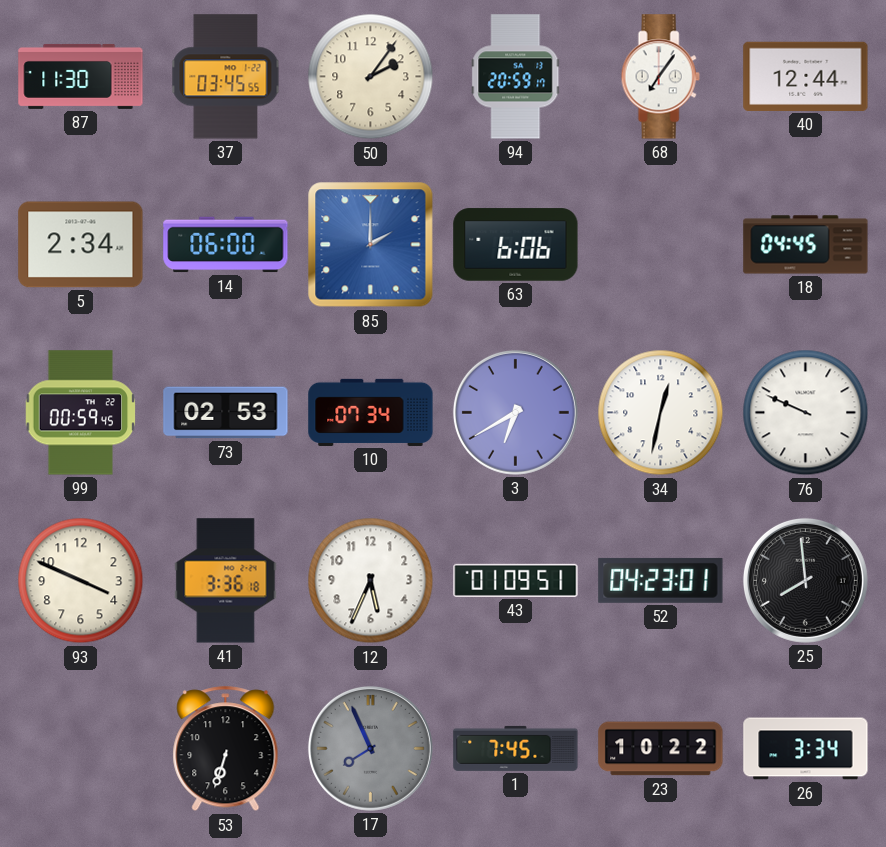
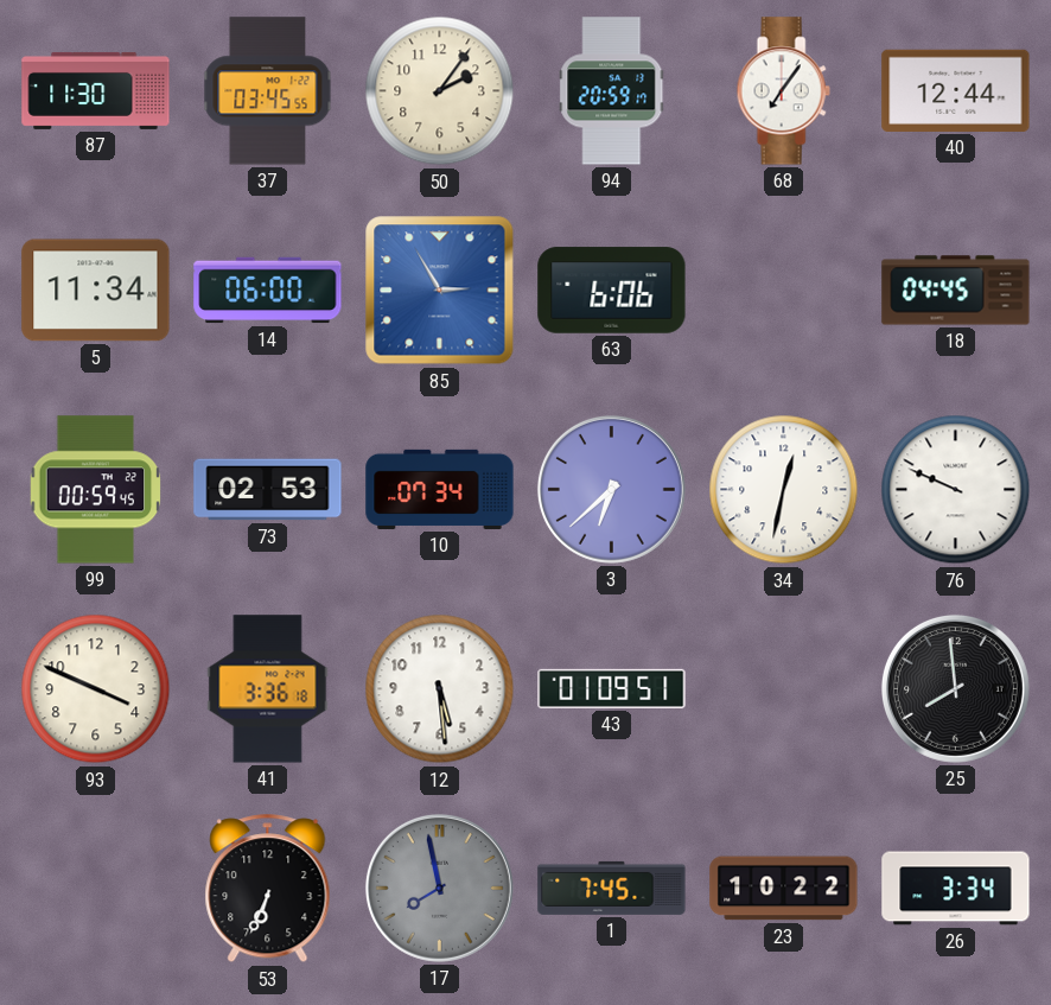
5: 2:34 -> 11:34
85: 2:00 -> 2:55
3: 6:40 -> 6:38
12: 5:34 -> 5:29
52: 04:23 -> none
53: 6:33 -> 6:34
17: 7:56 -> 7:58
